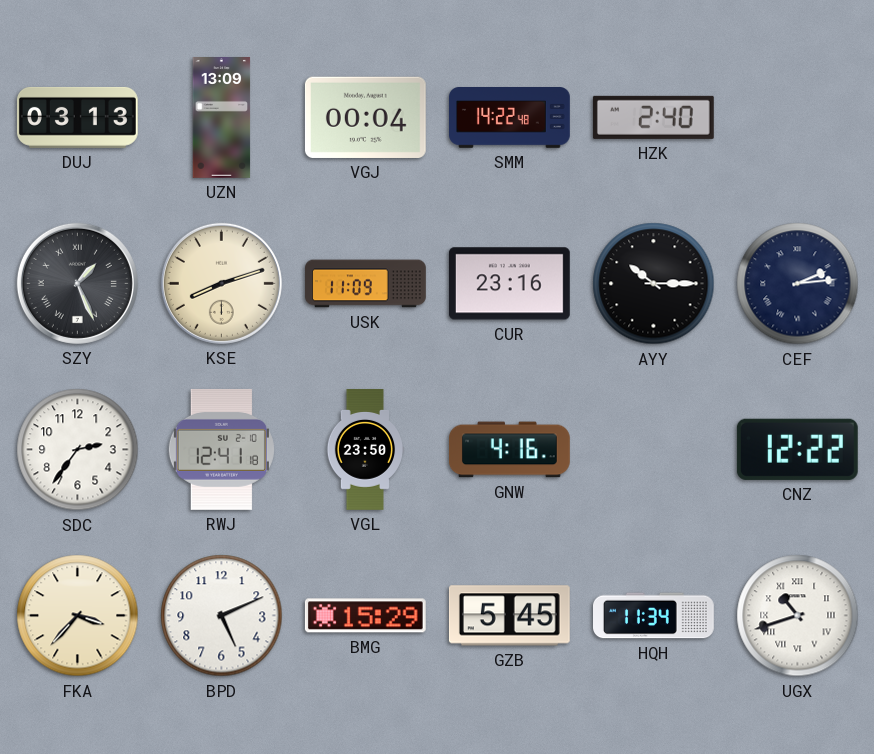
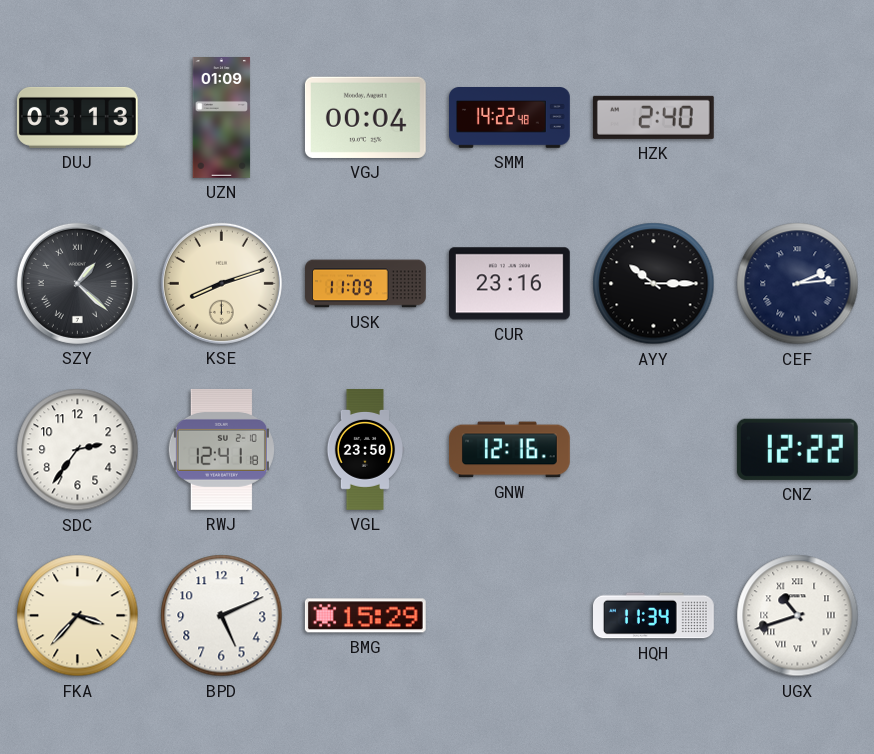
UZN: 13:09 -> 01:09
SZY: 1:26 -> 1:22
GNW: 4:16 -> 12:16
GZB: 5:45 -> none
